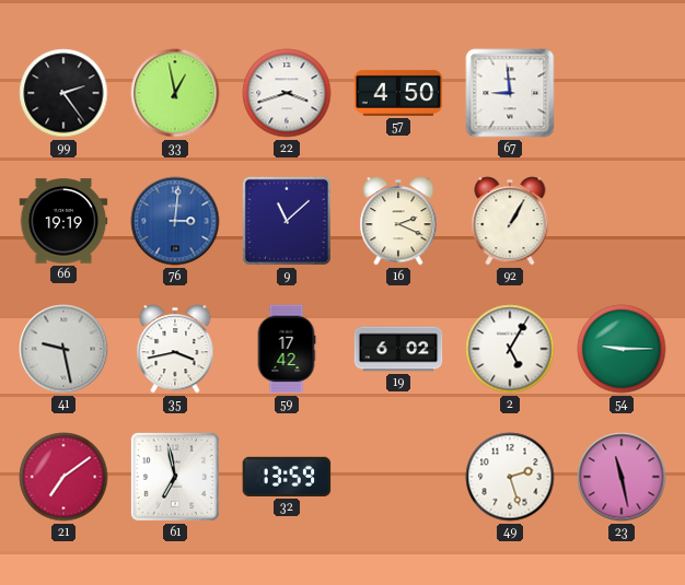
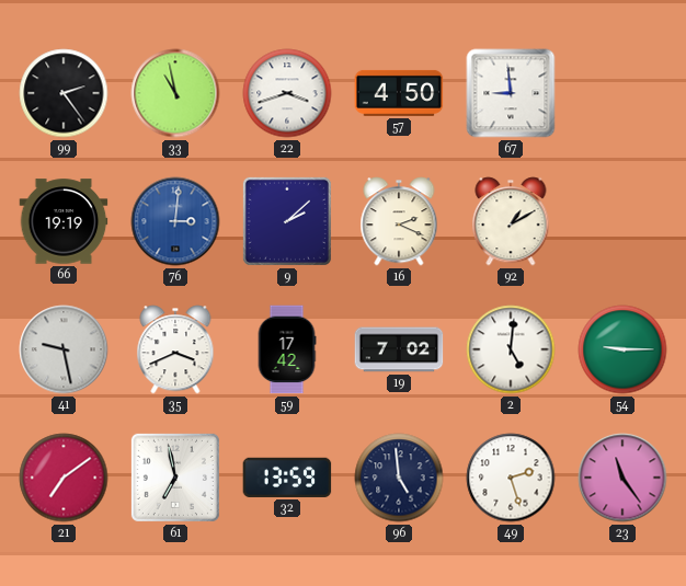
33: 12:58 -> 10:58
9: 11:08 -> 2:08
92: 1:05 -> 1:10
35: 3:43 -> 3:41
19: 6:02 -> 7:02
2: 5:05 -> 5:01
96: none -> 4:59
23: 11:28 -> 11:24
